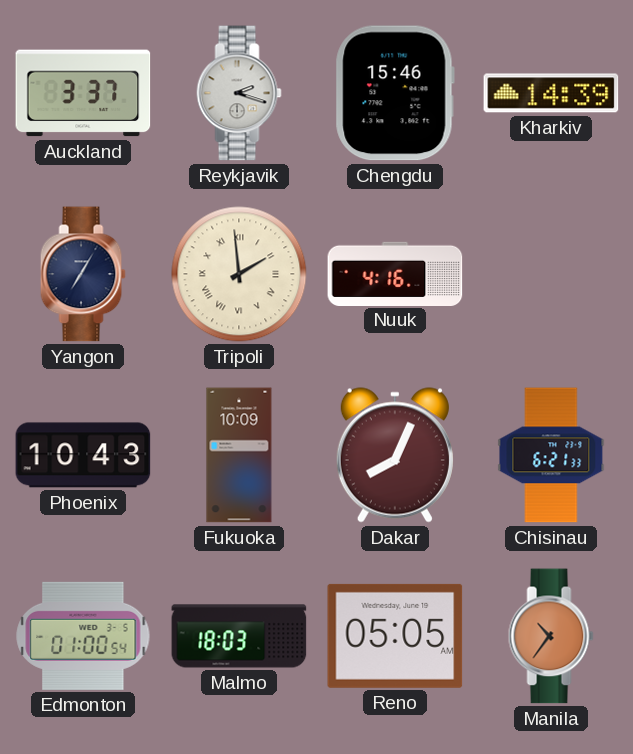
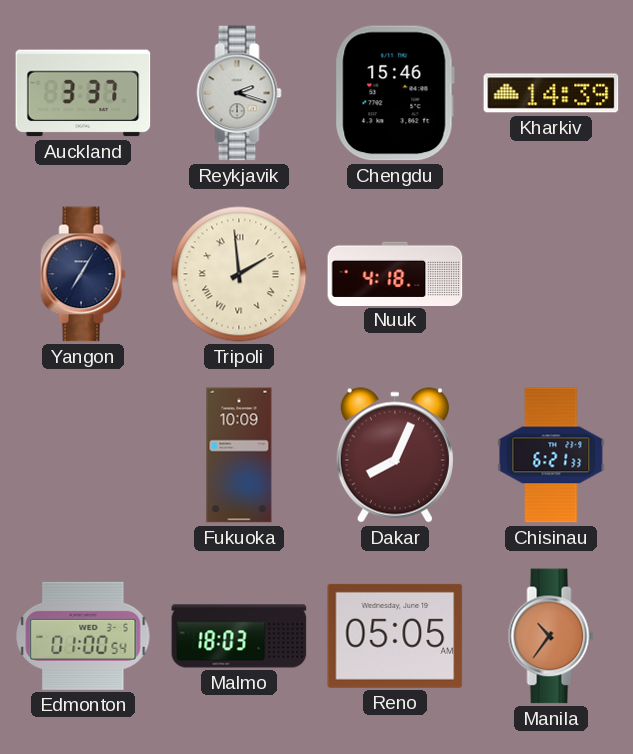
Nuuk: 4:16 -> 4:18
Phoenix: 10:43 -> none
